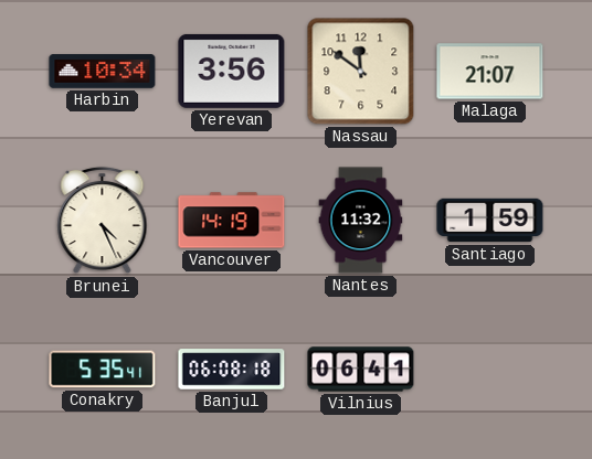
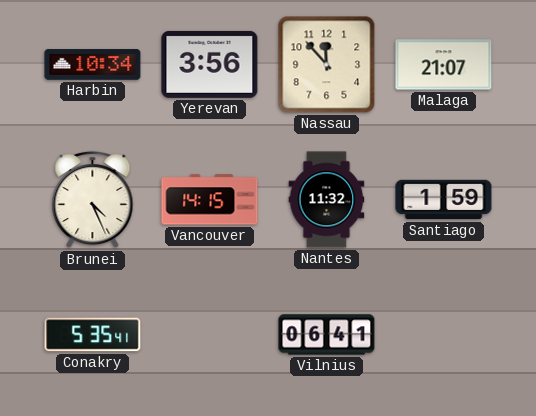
Nassau: 11:51 -> 11:53
Vancouver: 14:19 -> 14:15
Banjul: 06:08 -> none
